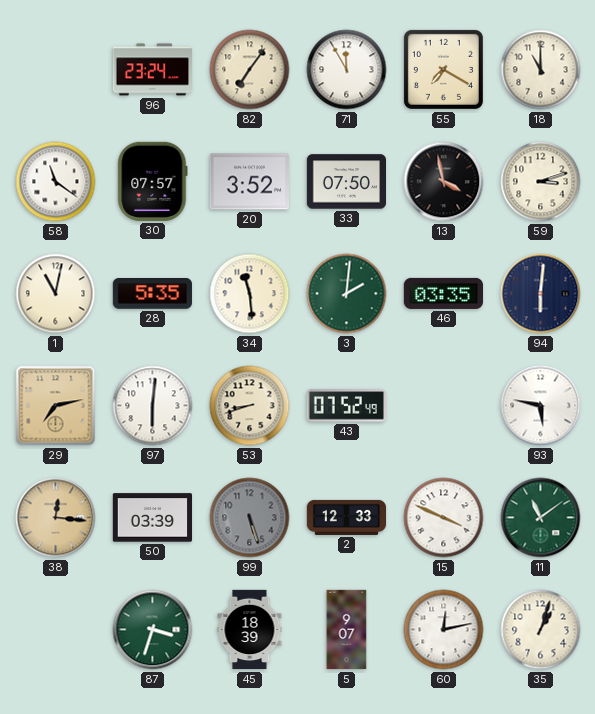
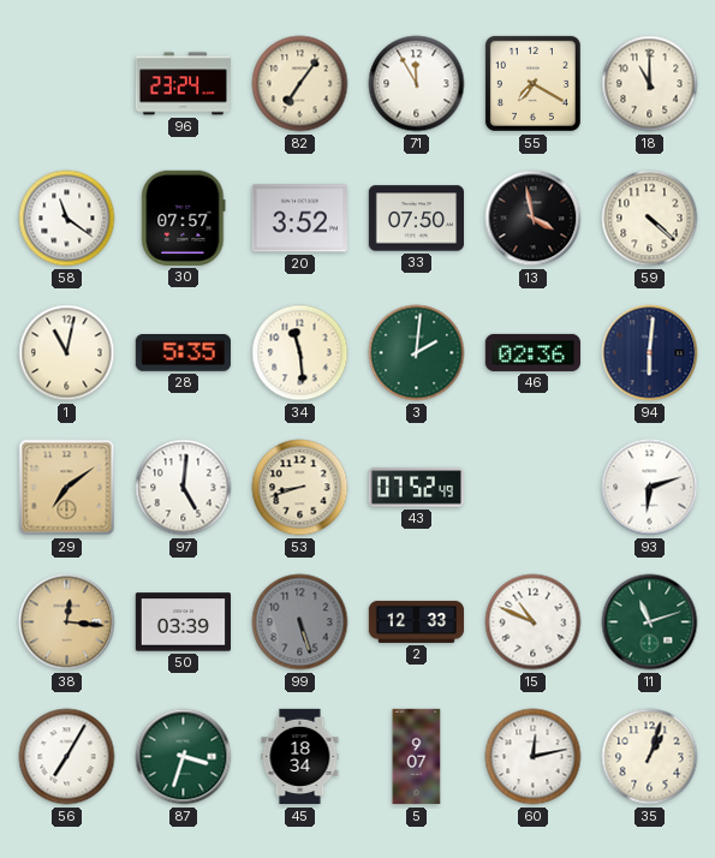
59: 3:12 -> 4:22
46: 03:35 -> 02:36
29: 7:13 -> 7:09
97: 6:01 -> 5:01
93: 5:47 -> 6:12
15: 3:49 -> 10:49
11: 11:09 -> 11:12
56: none -> 7:05
45: 18:39 -> 18:34
